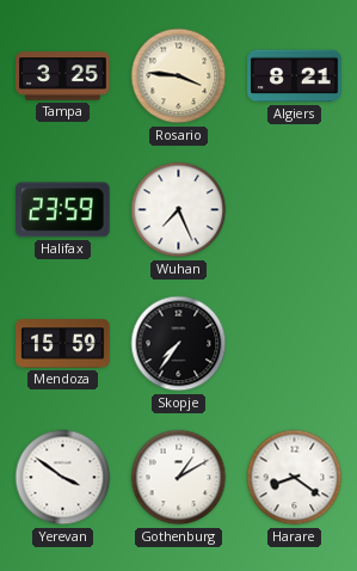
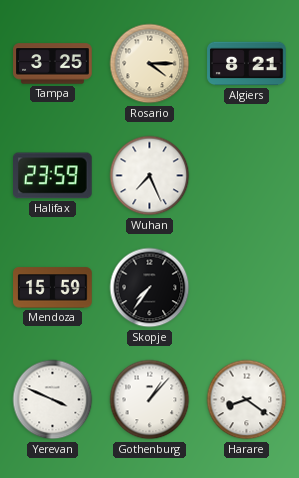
Rosario: 3:46 -> 4:15
Yerevan: 3:51 -> 3:49
Gothenburg: 1:10 -> 1:07
